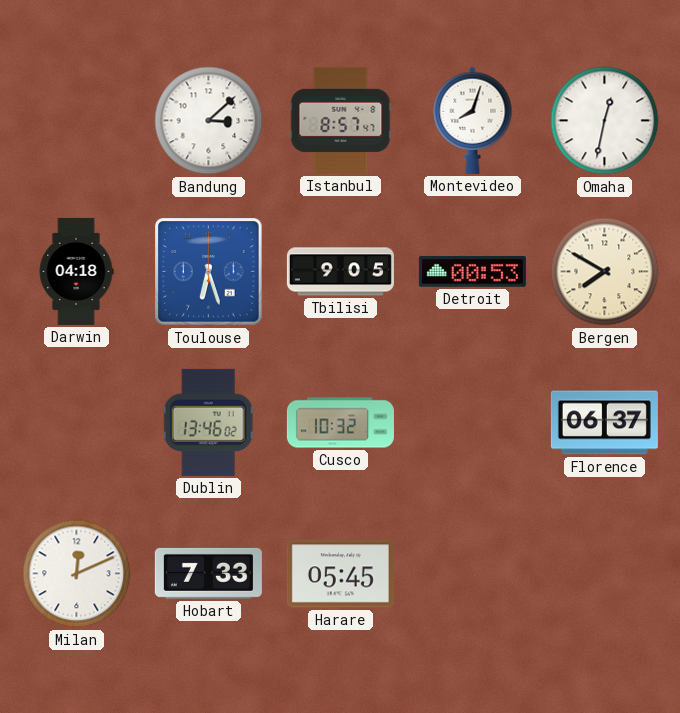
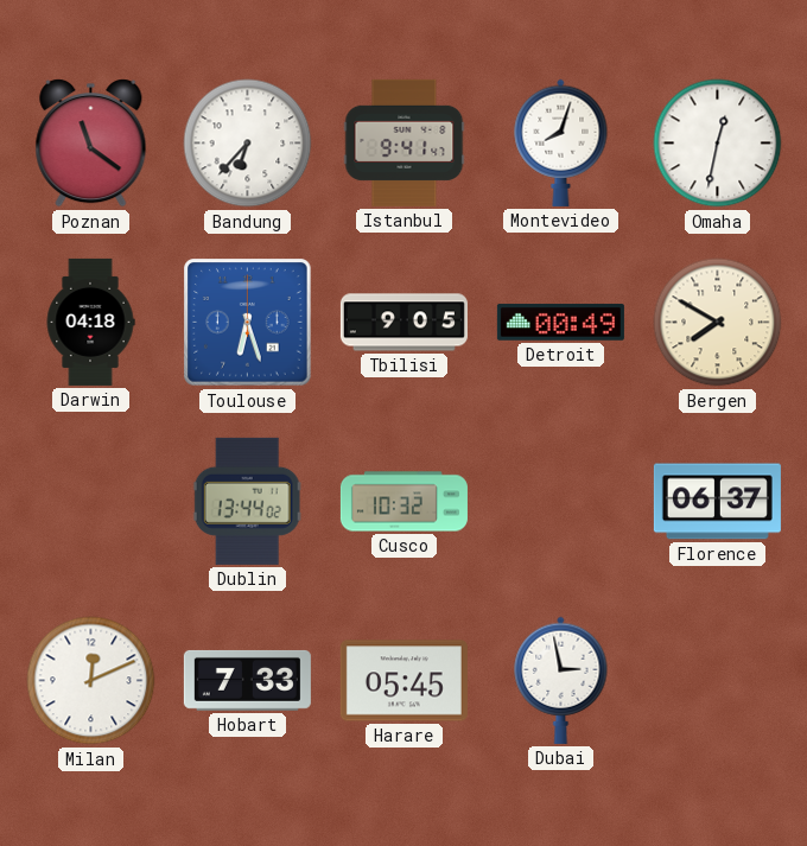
Poznan: none -> 11:21
Bandung: 3:08 -> 6:37
Istanbul: 8:57 -> 9:41
Detroit: 00:53 -> 00:49
Dublin: 13:46 -> 13:44
Dubai: none -> 2:58
